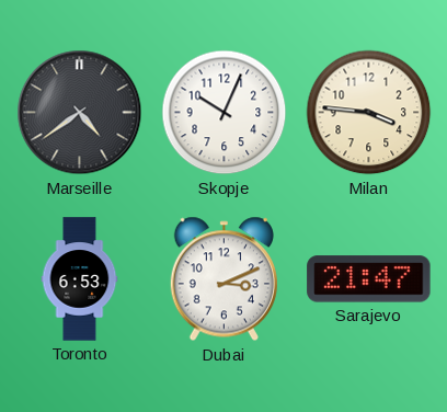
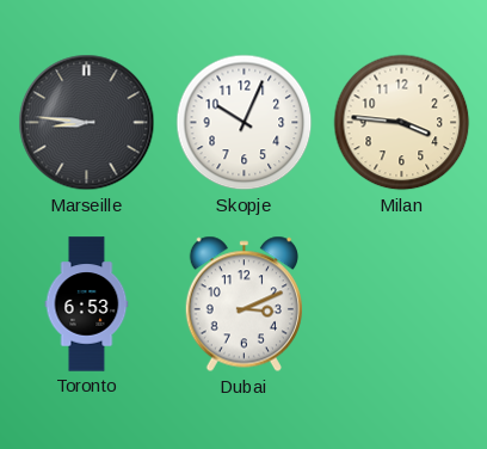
Marseille: 4:39 -> 8:46
Sarajevo: 21:47 -> none
